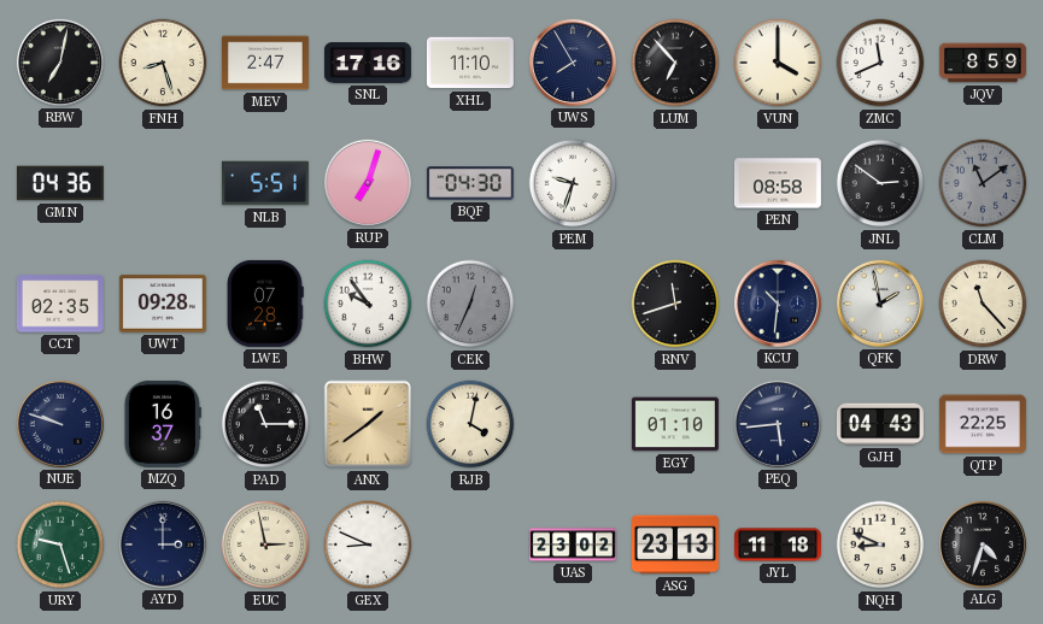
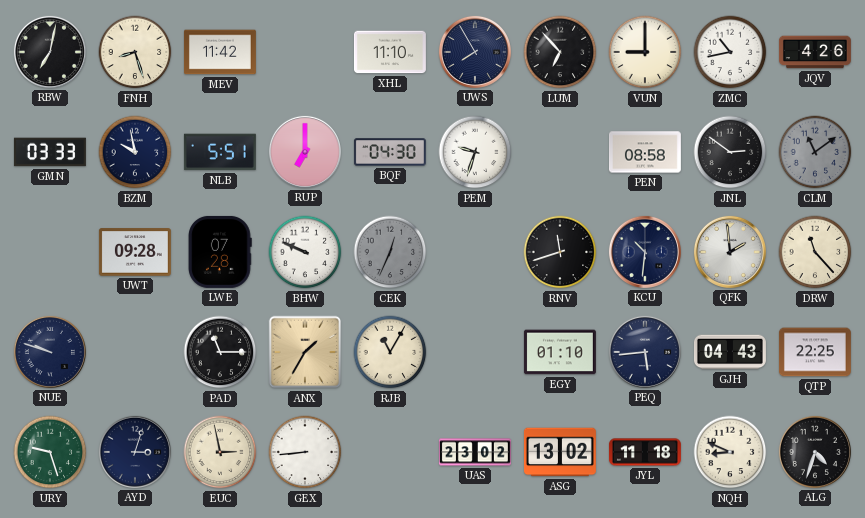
MEV: 2:47 -> 11:42
SNL: 17:16 -> none
VUN: 4:00 -> 9:00
ZMC: 11:41 -> 10:43
JQV: 8:59 -> 4:26
GMN: 04:36 -> 03:33
BZM: none -> 9:58
RUP: 7:03 -> 7:00
CCT: 02:35 -> none
BHW: 9:54 -> 9:49
QFK: 1:58 -> 1:59
MZQ: 16:37 -> none
ANX: 1:39 -> 1:35
RJB: 4:02 -> 11:05
AYD: 3:00 -> 3:03
GEX: 8:49 -> 8:44
ASG: 23:13 -> 13:02
